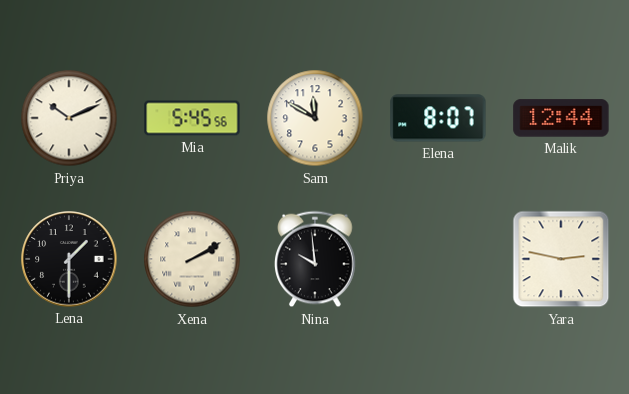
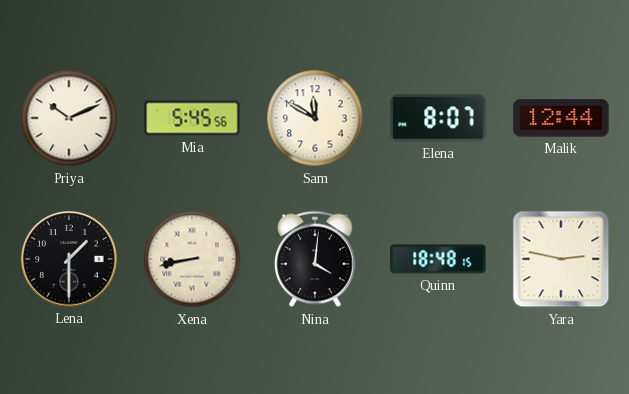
Xena: 2:10 -> 8:43
Nina: 9:59 -> 4:01
Quinn: none -> 18:48
